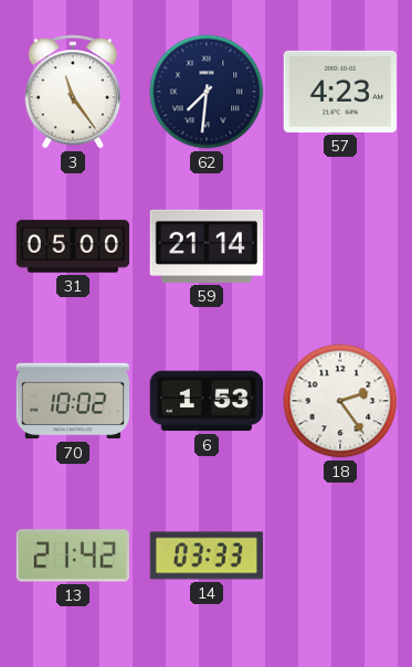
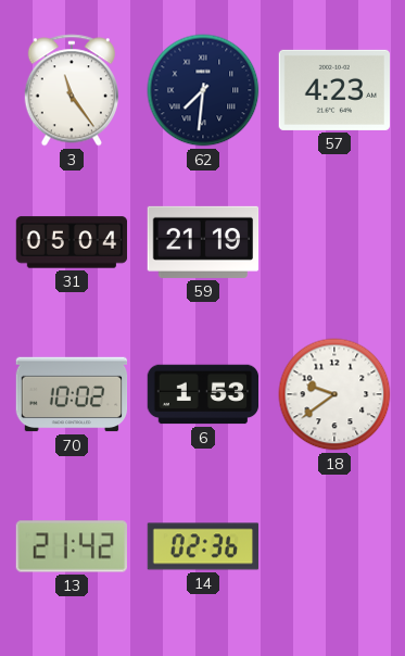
31: 05:00 -> 05:04
59: 21:14 -> 21:19
18: 2:24 -> 9:39
14: 03:33 -> 02:36
